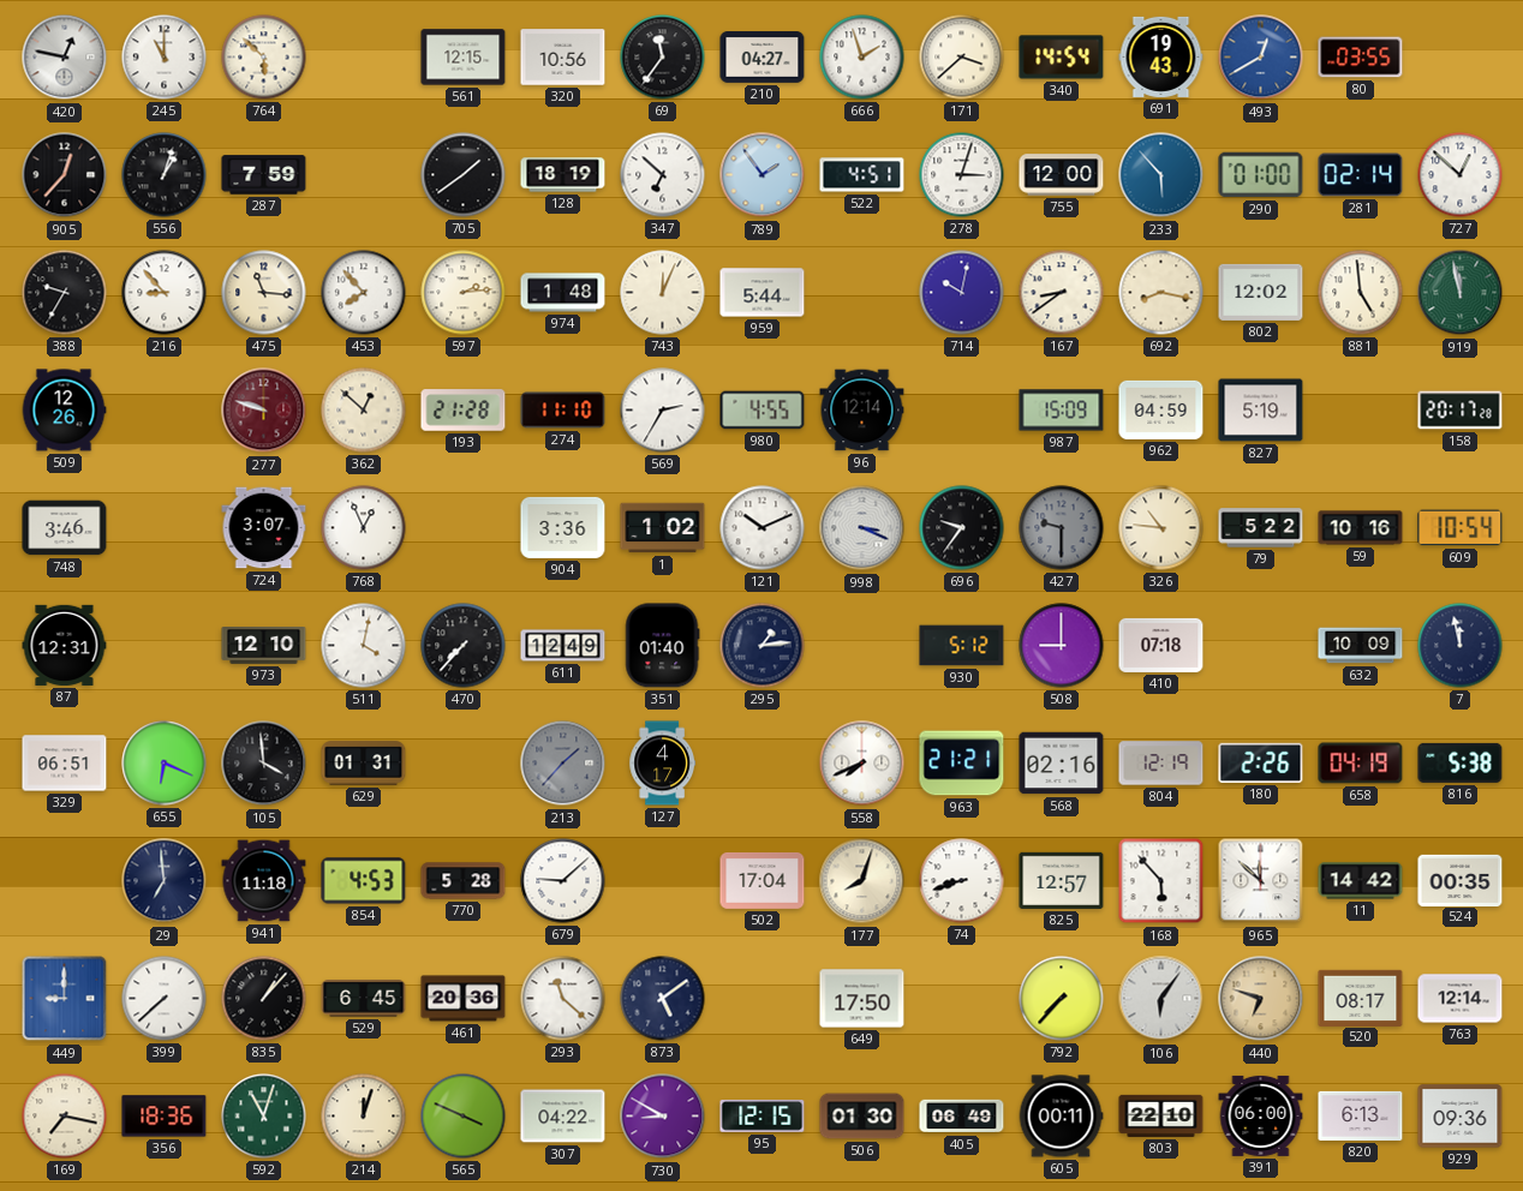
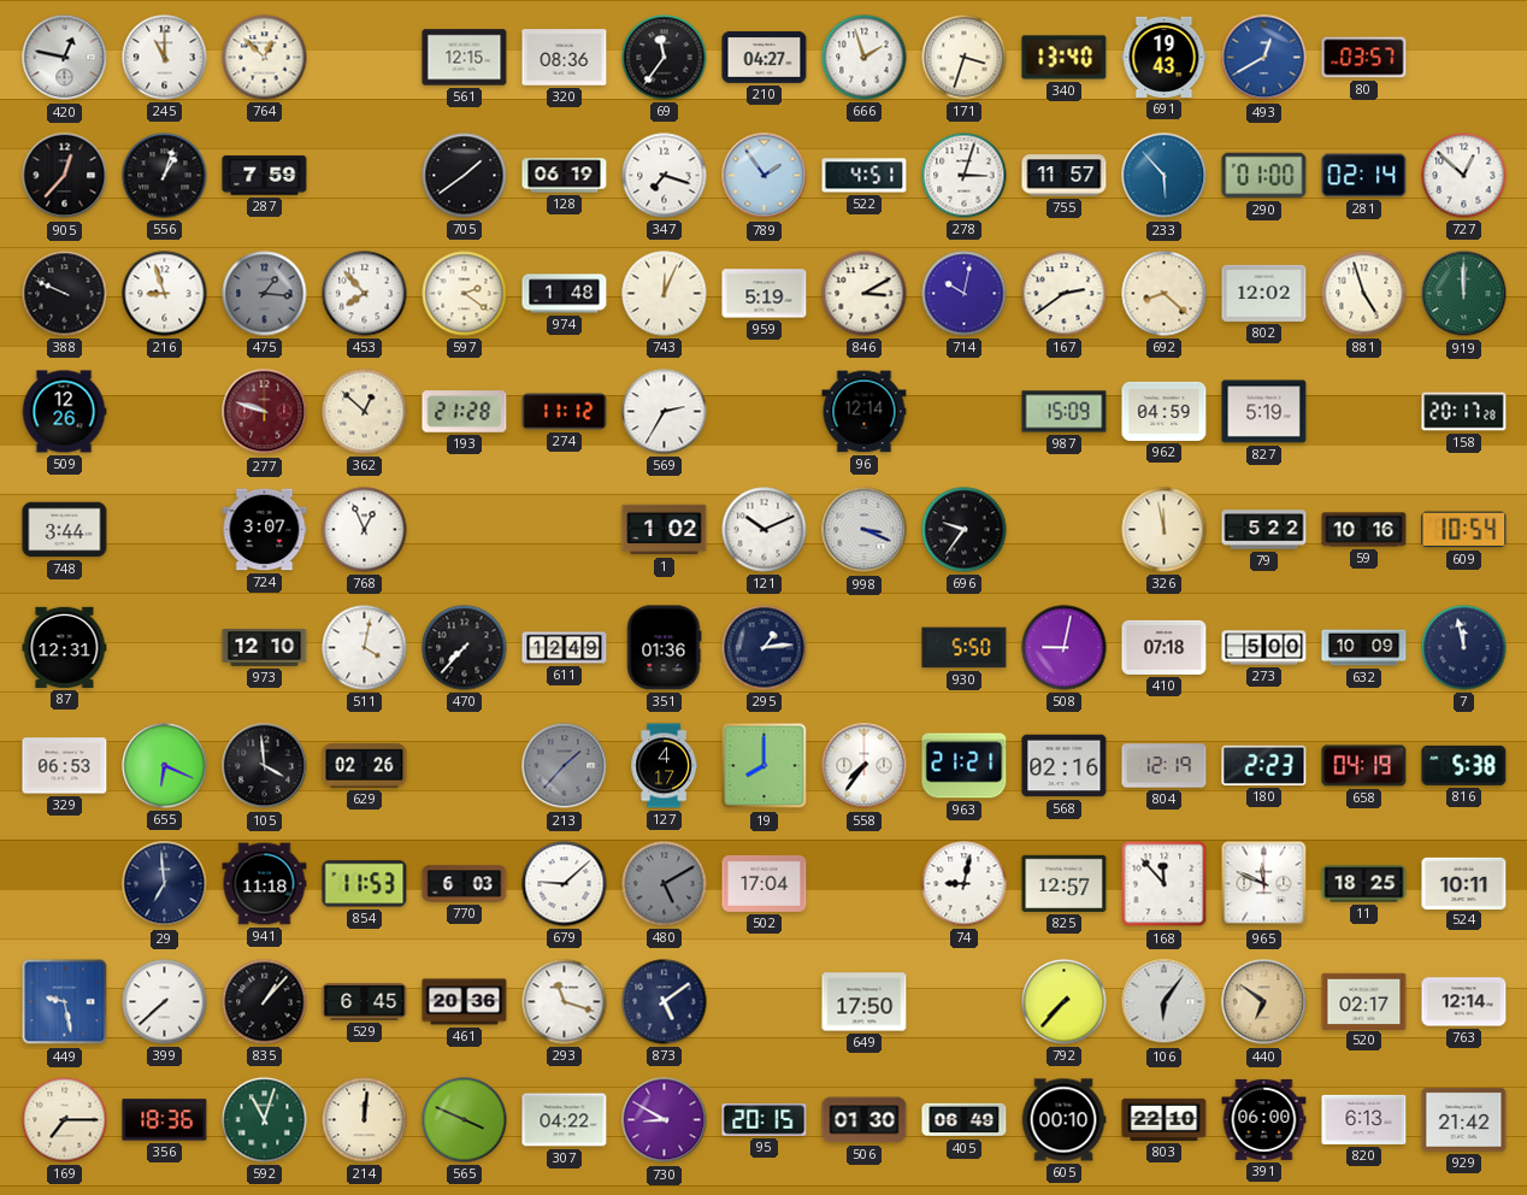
764: 5:52 -> 12:52
320: 10:56 -> 08:36
171: 3:38 -> 3:33
340: 14:54 -> 13:40
80: 03:55 -> 03:57
128: 18:19 -> 06:19
347: 6:52 -> 7:18
755: 12:00 -> 11:57
388: 9:35 -> 9:49
216: 8:53 -> 8:57
475: 11:16 -> 1:16
475 dial: cream -> grey
597: 2:14 -> 2:21
959: 5:44 -> 5:19
846: none -> 3:10
167: 8:39 -> 2:39
692: 8:17 -> 8:22
881: 4:59 -> 4:57
919: 11:58 -> 12:00
274: 11:10 -> 11:12
980: 4:55 -> none
748: 3:46 -> 3:44
904: 3:36 -> none
427: 9:30 -> none
326: 10:46 -> 11:58
351: 01:40 -> 01:36
930: 5:12 -> 5:50
508: 9:00 -> 9:02
273: none -> 5:00
329: 06:51 -> 06:53
629: 01:31 -> 02:26
19: none -> 8:00
558: 7:41 -> 7:36
180: 2:26 -> 2:23
854: 4:53 -> 11:53
770: 5:28 -> 6:03
480: none -> 5:10
177: 8:03 -> none
74: 8:42 -> 9:02
168: 5:53 -> 11:53
965: 11:52 -> 11:49
11: 14:42 -> 18:25
524: 00:35 -> 10:11
449: 9:00 -> 9:28
293: 11:22 -> 11:18
440: 6:48 -> 6:51
520: 08:17 -> 02:17
169: 7:17 -> 7:15
214: 12:03 -> 12:01
95: 12:15 -> 20:15
605: 00:11 -> 00:10
929: 09:36 -> 21:42
